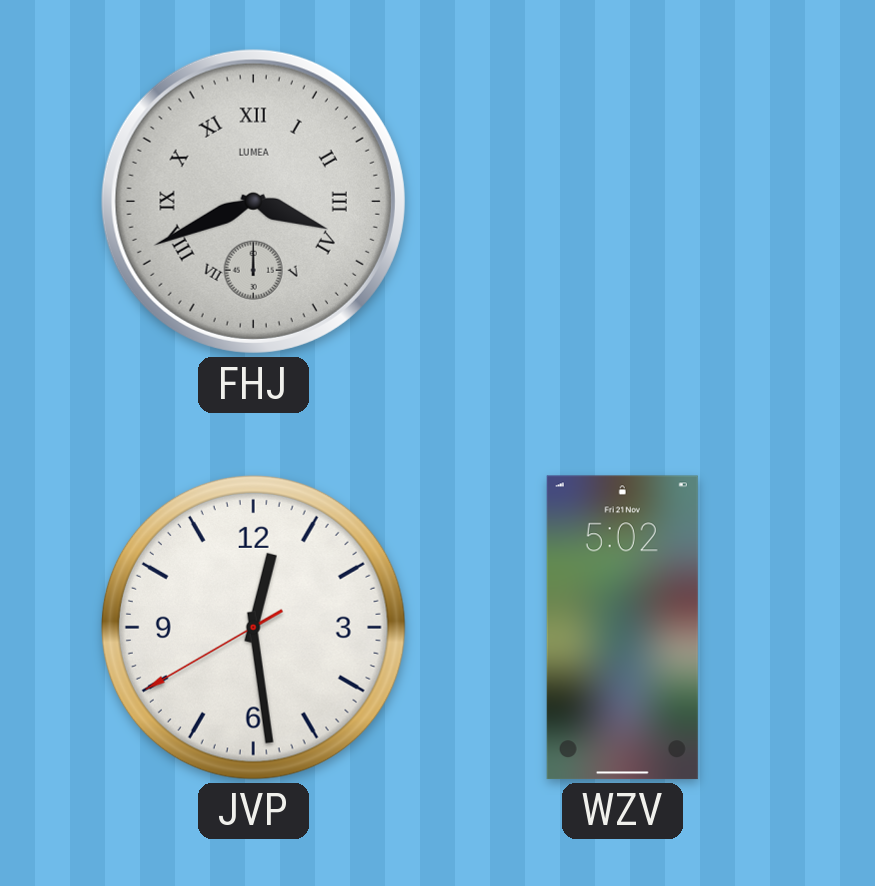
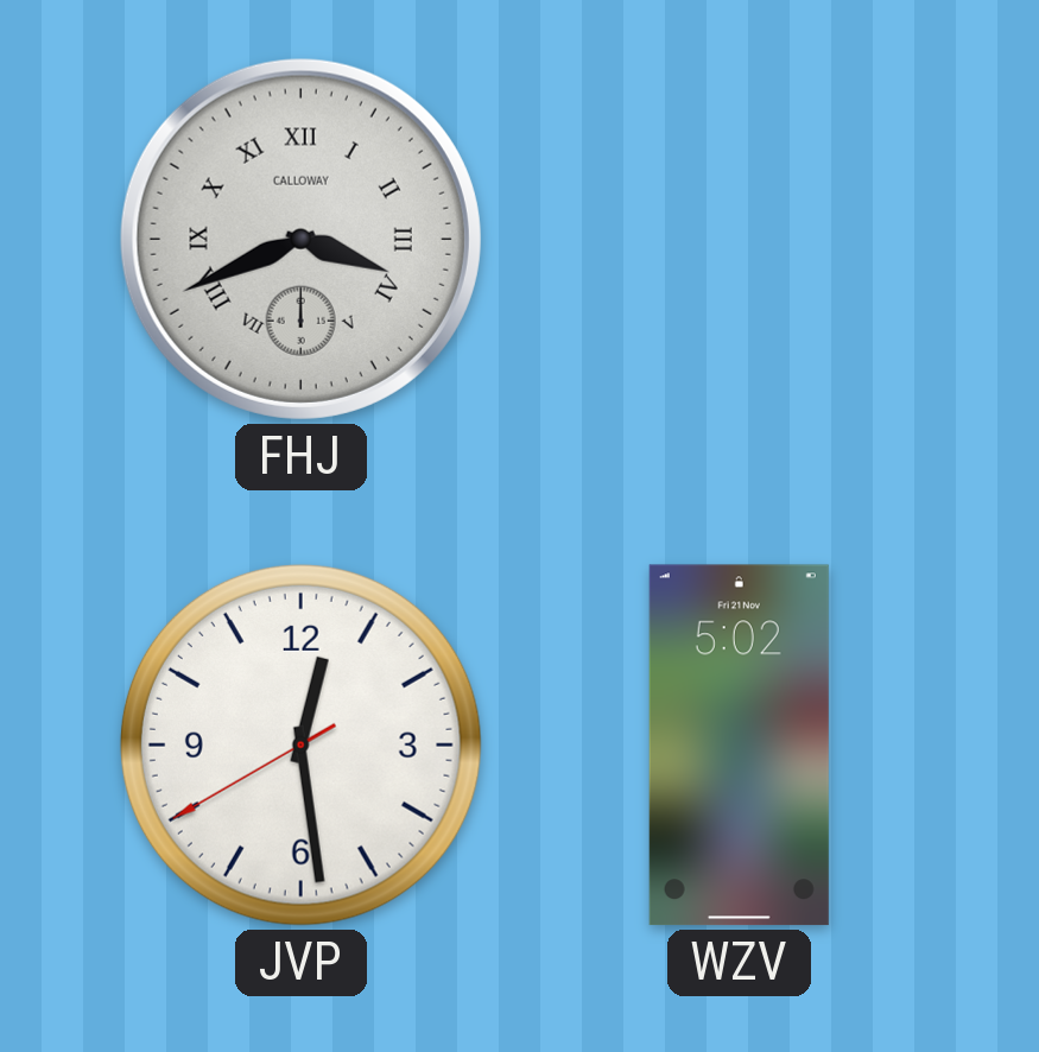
FHJ brand: LUMEA -> CALLOWAY
